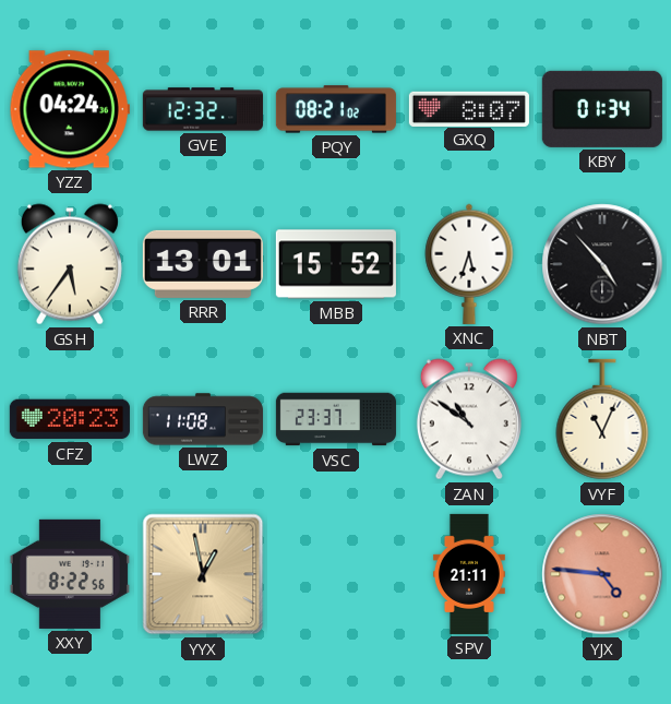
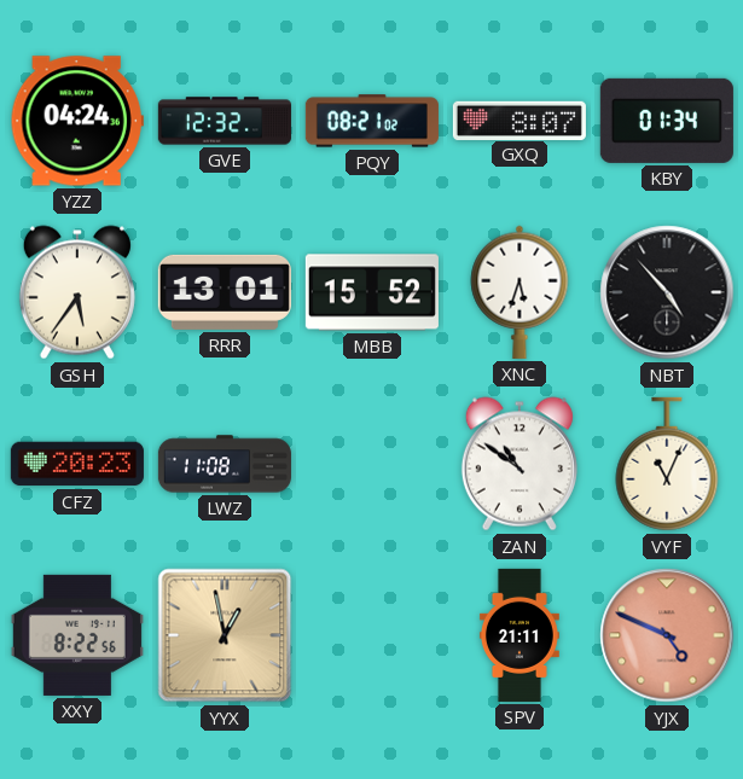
VSC: 23:37 -> none
YJX: 4:46 -> 4:49
